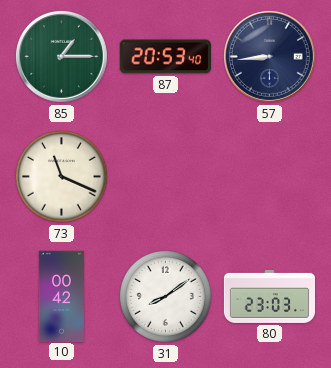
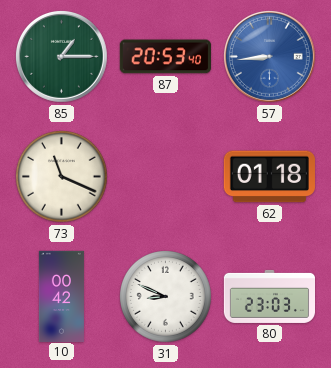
57 dial: navy -> blue
62: none -> 01:18
31: 8:09 -> 8:49
